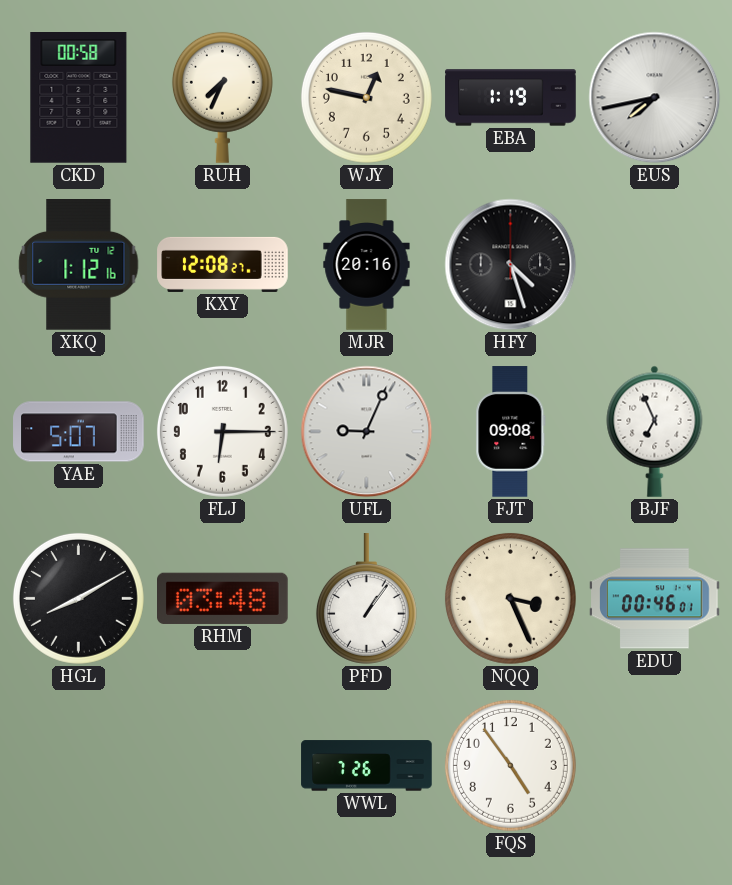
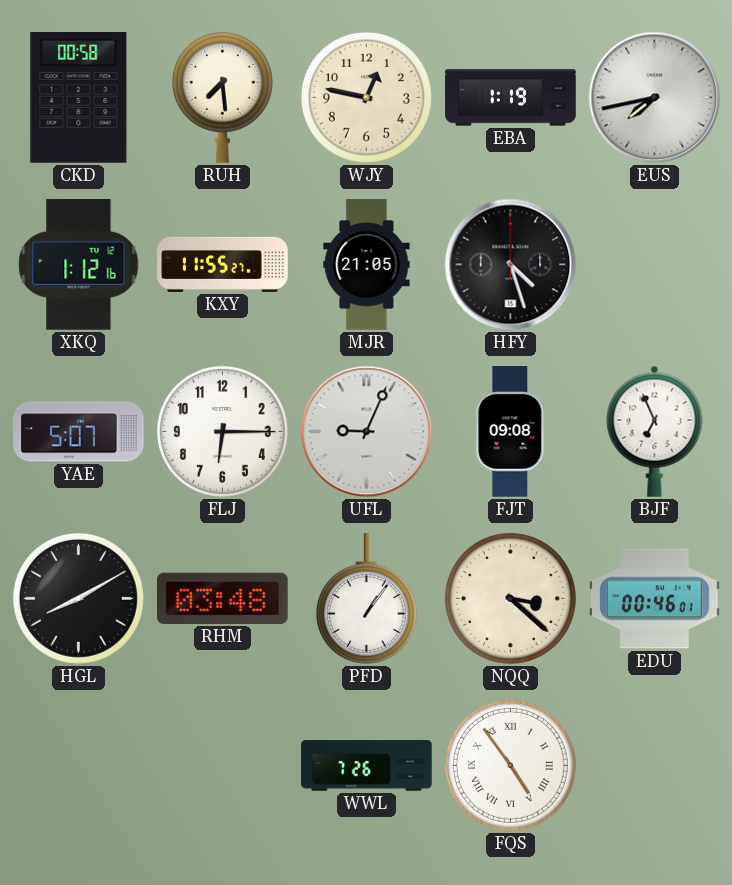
RUH: 7:34 -> 7:29
KXY: 12:08 -> 11:55
MJR: 20:16 -> 21:05
NQQ: 3:26 -> 3:22
FQS numerals: Arabic -> Roman
